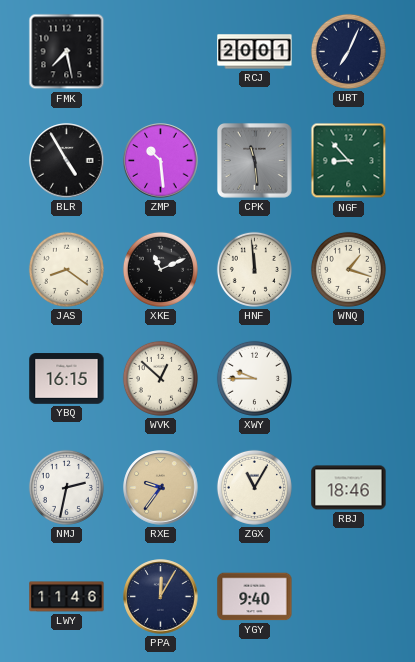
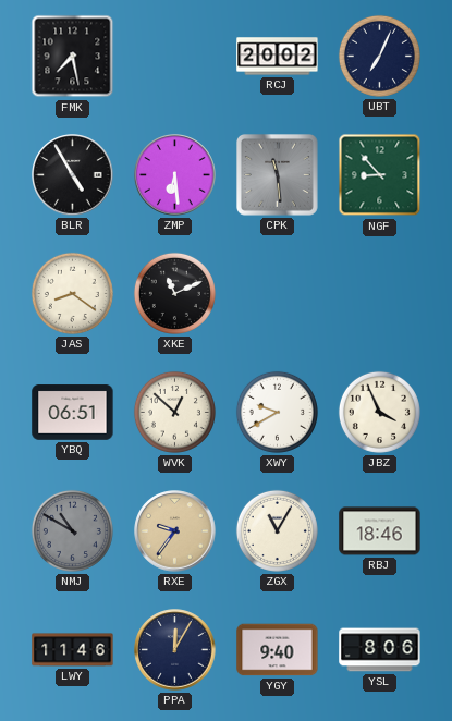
RCJ: 20:01 -> 20:02
ZMP: 10:29 -> 6:29
HNF: 11:59 -> none
WNQ: 1:18 -> none
YBQ: 16:15 -> 06:51
XWY: 9:45 -> 9:40
JBZ: none -> 3:56
NMJ: 2:32 -> 10:50
NMJ dial: white -> grey
YSL: none -> 8:06
